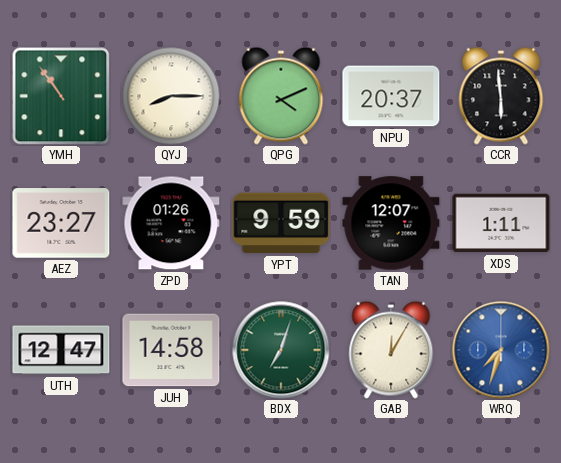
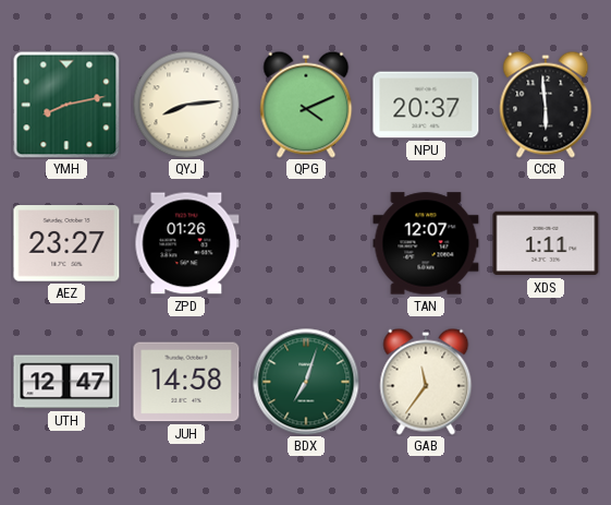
YMH: 10:54 -> 8:13
QYJ: 8:15 -> 8:14
YPT: 9:59 -> none
GAB: 12:05 -> 11:36
WRQ: 7:33 -> none
